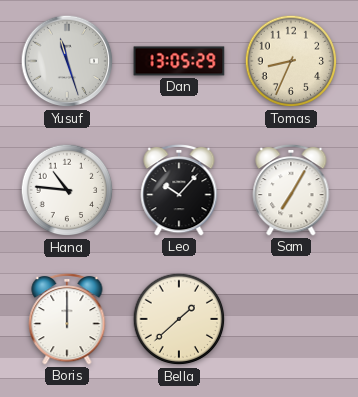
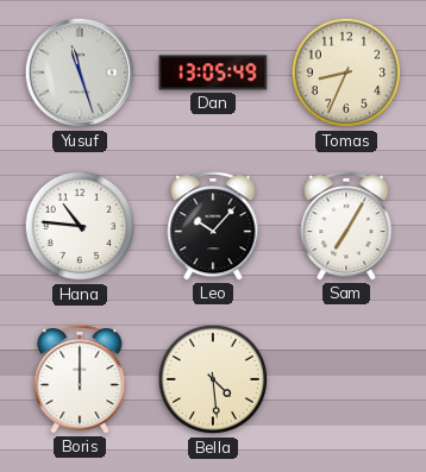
Dan: 13:05:29 -> 13:05:49
Bella: 1:38 -> 4:29
